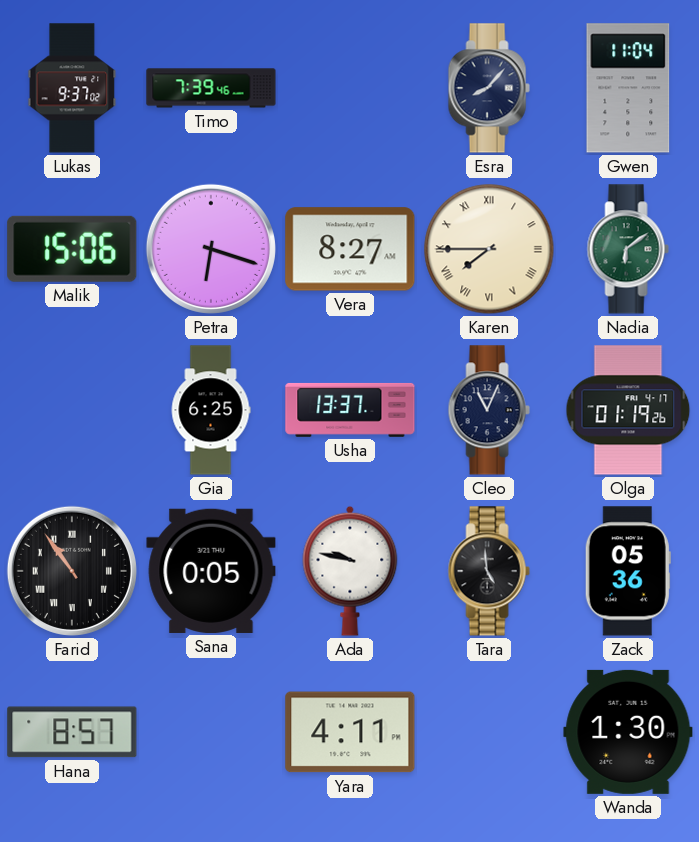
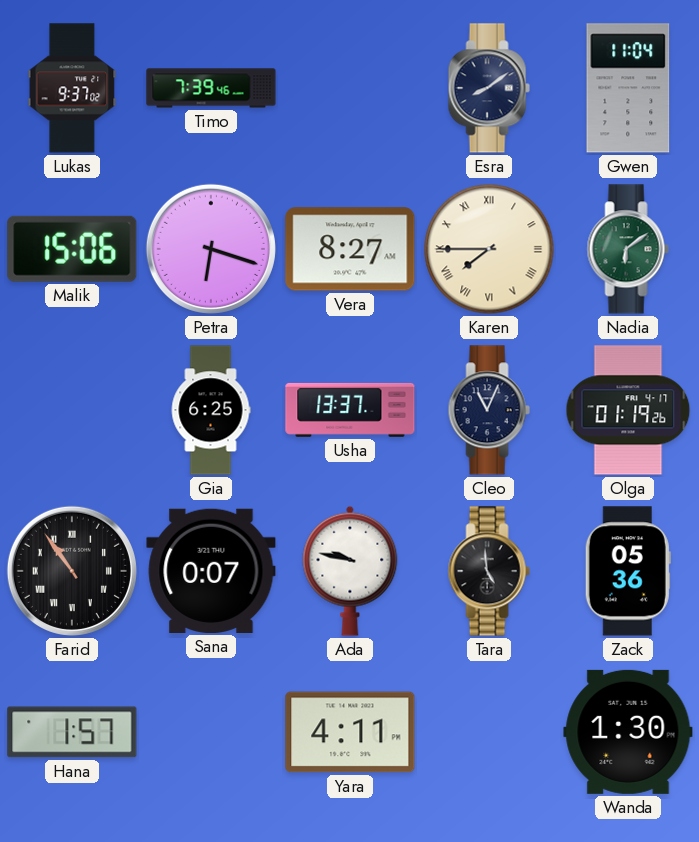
Esra: 8:07 -> 8:09
Sana: 0:05 -> 0:07
Hana: 8:57 -> 1:57
